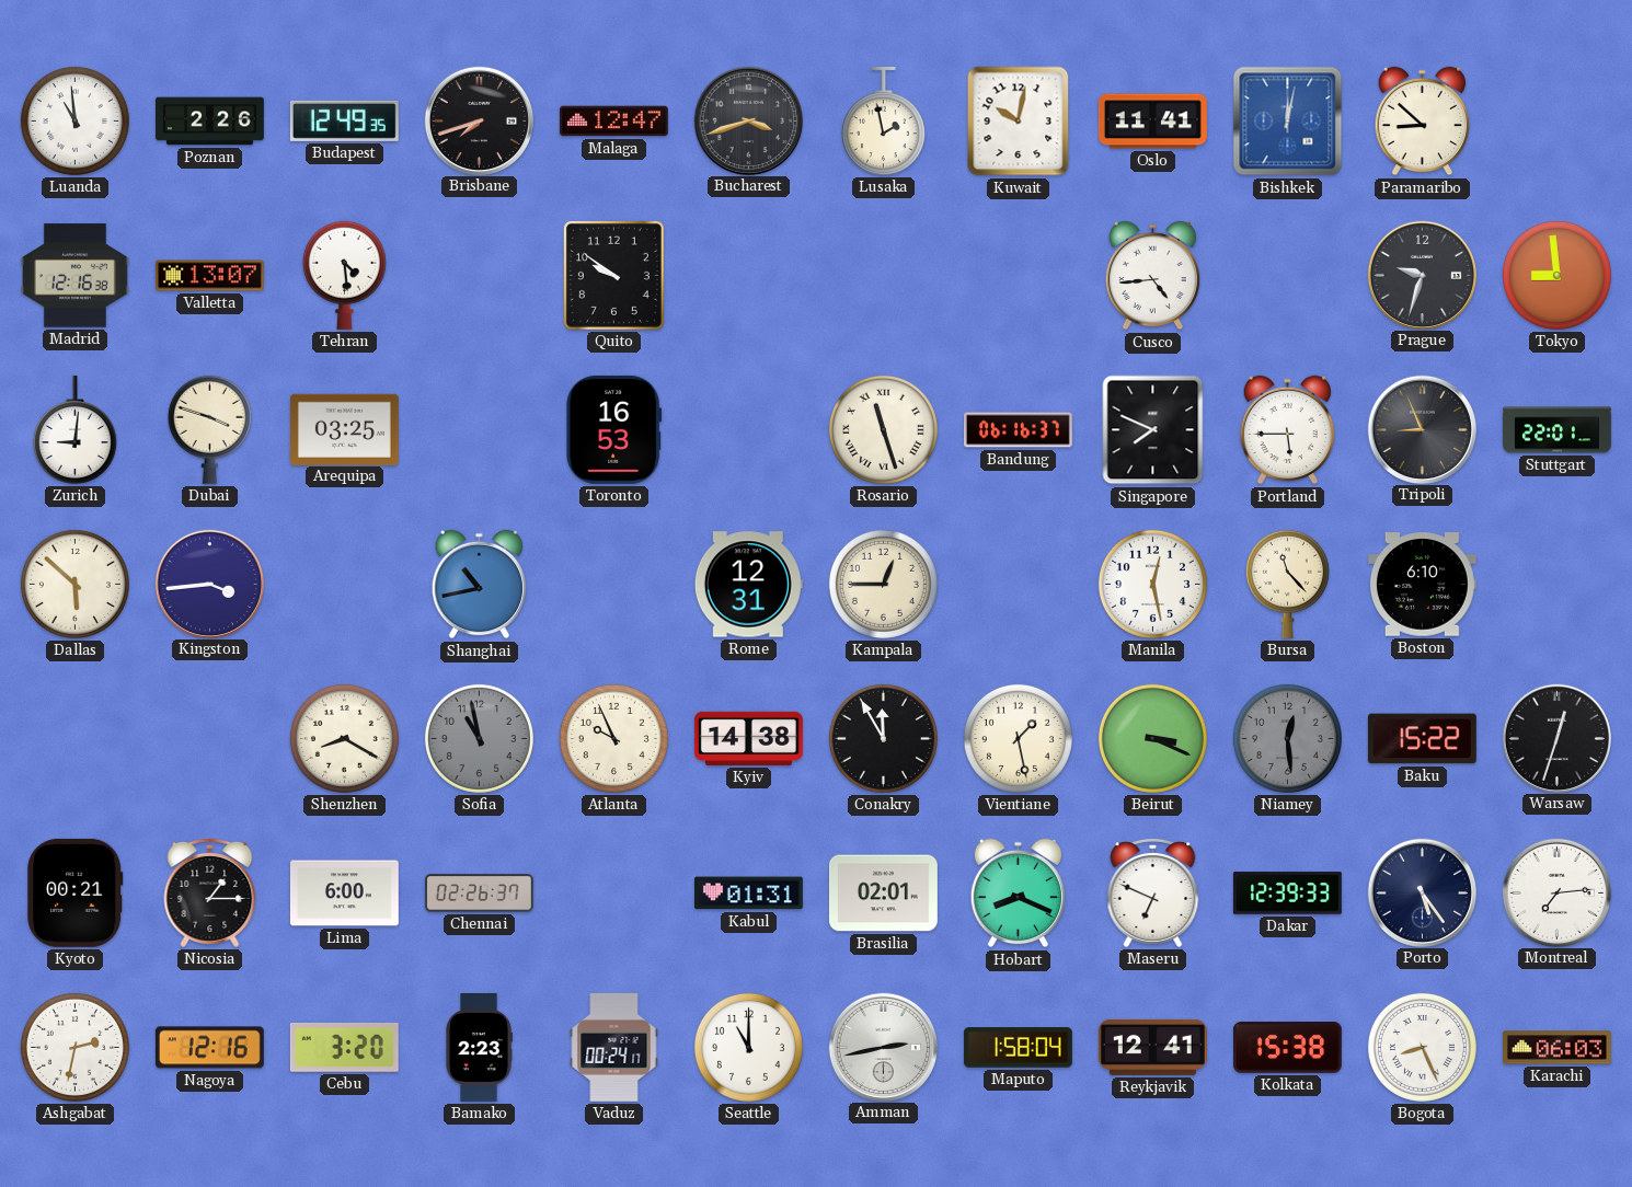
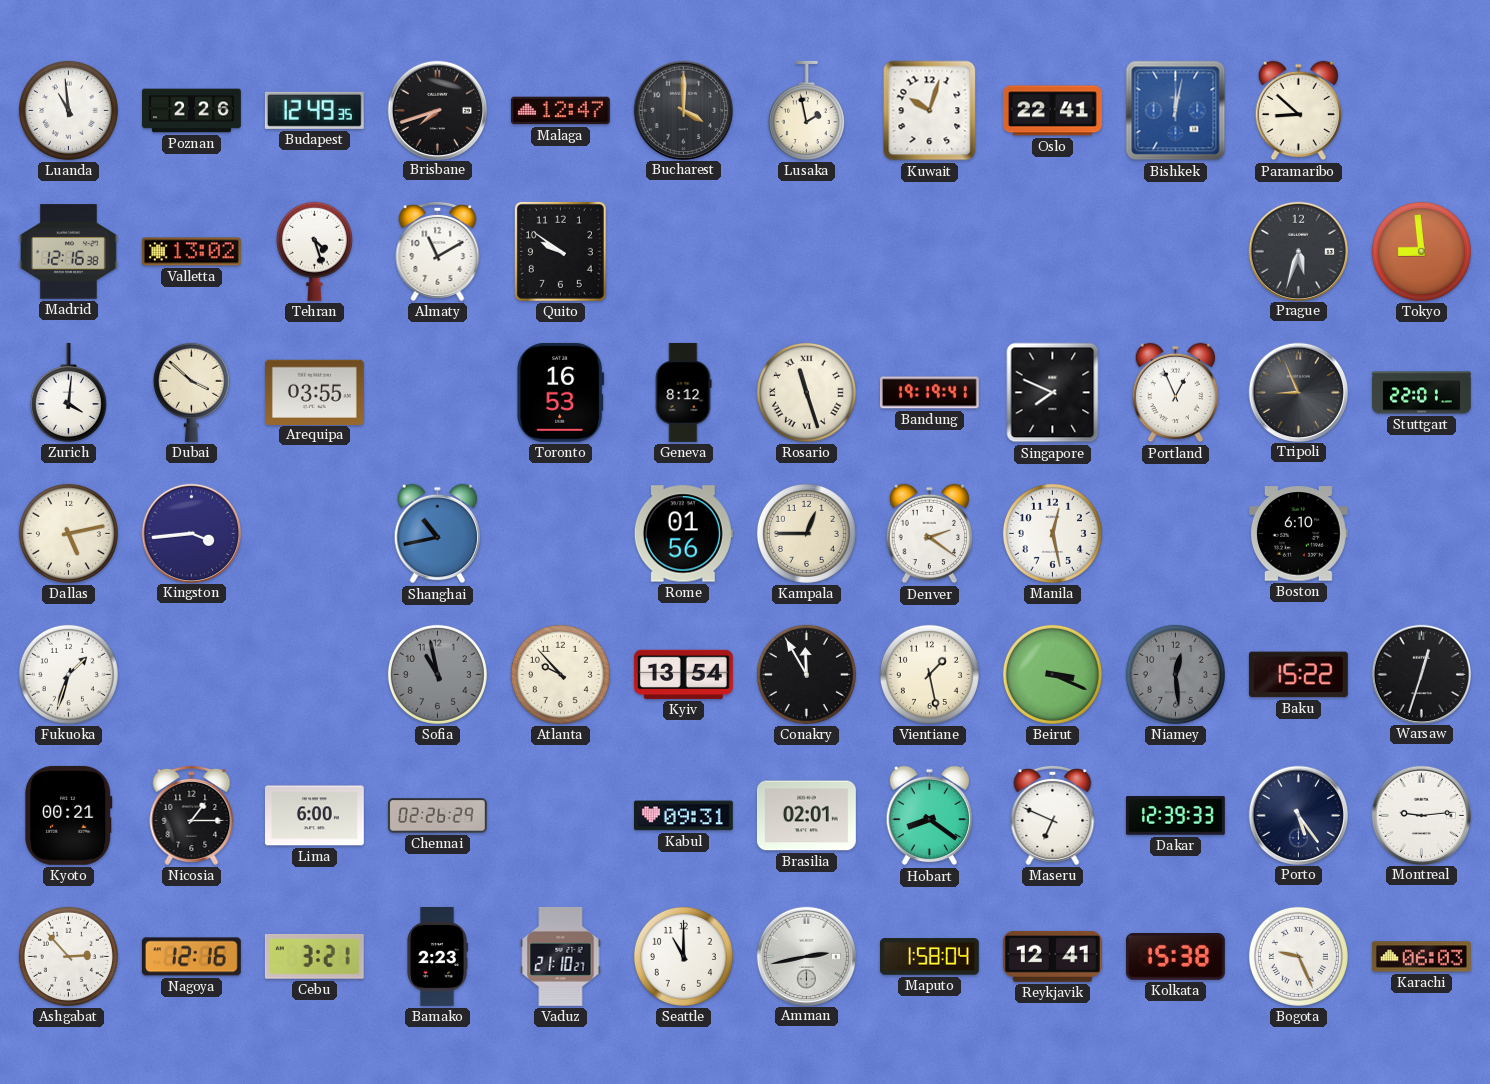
Bucharest: 3:42 -> 4:00
Kuwait: 10:02 -> 10:03
Oslo: 11:41 -> 22:41
Valletta: 13:07 -> 13:02
Tehran: 4:29 -> 4:27
Almaty: none -> 11:10
Cusco: 4:44 -> none
Prague: 9:33 -> 5:33
Zurich: 9:01 -> 4:01
Dubai: 3:48 -> 3:52
Arequipa: 03:25 -> 03:55
Geneva: none -> 8:12
Bandung: 06:16 -> 19:19
Portland: 5:45 -> 12:56
Dallas: 5:52 -> 5:13
Rome: 12:31 -> 01:56
Denver: none -> 2:21
Bursa: 11:23 -> none
Fukuoka: none -> 1:33
Shenzhen: 8:20 -> none
Atlanta: 9:56 -> 9:53
Kyiv: 14:38 -> 13:54
Chennai: 02:26:37 -> 02:26:29
Kabul: 01:31 -> 09:31
Hobart: 8:19 -> 8:21
Montreal: 7:14 -> 9:14
Ashgabat: 2:32 -> 2:53
Cebu: 3:20 -> 3:21
Vaduz: 00:24 -> 21:10
Bogota: 8:26 -> 9:26
